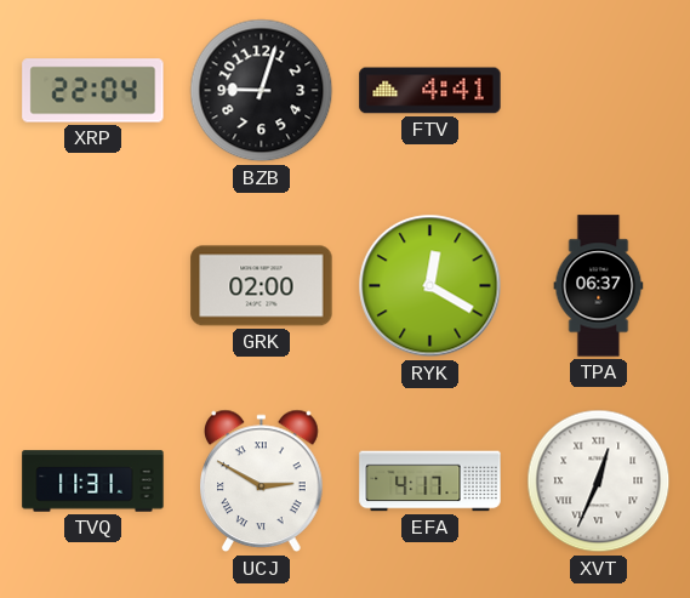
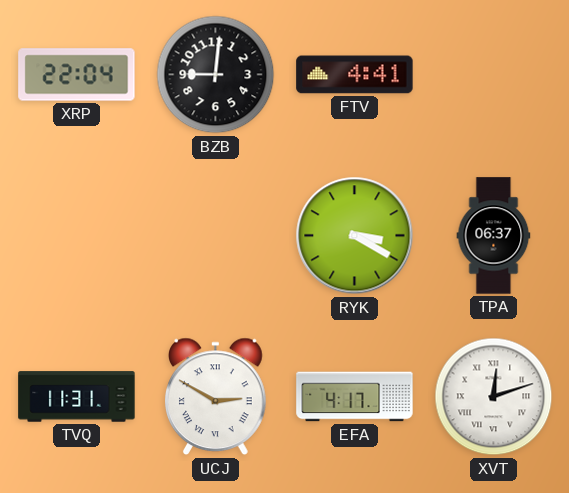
BZB: 9:03 -> 9:01
GRK: 02:00 -> none
RYK: 12:20 -> 3:20
XVT: 12:34 -> 12:12
